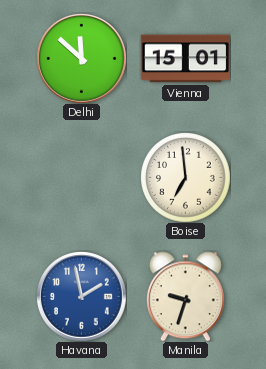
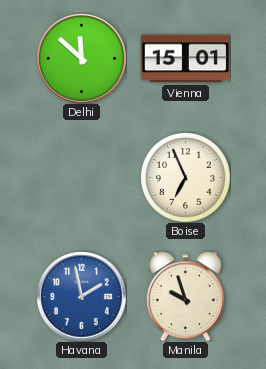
Boise: 6:59 -> 6:56
Manila: 9:33 -> 9:57
